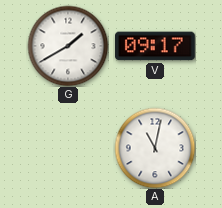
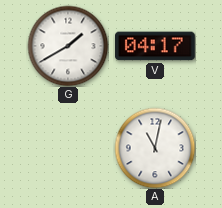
V: 09:17 -> 04:17
